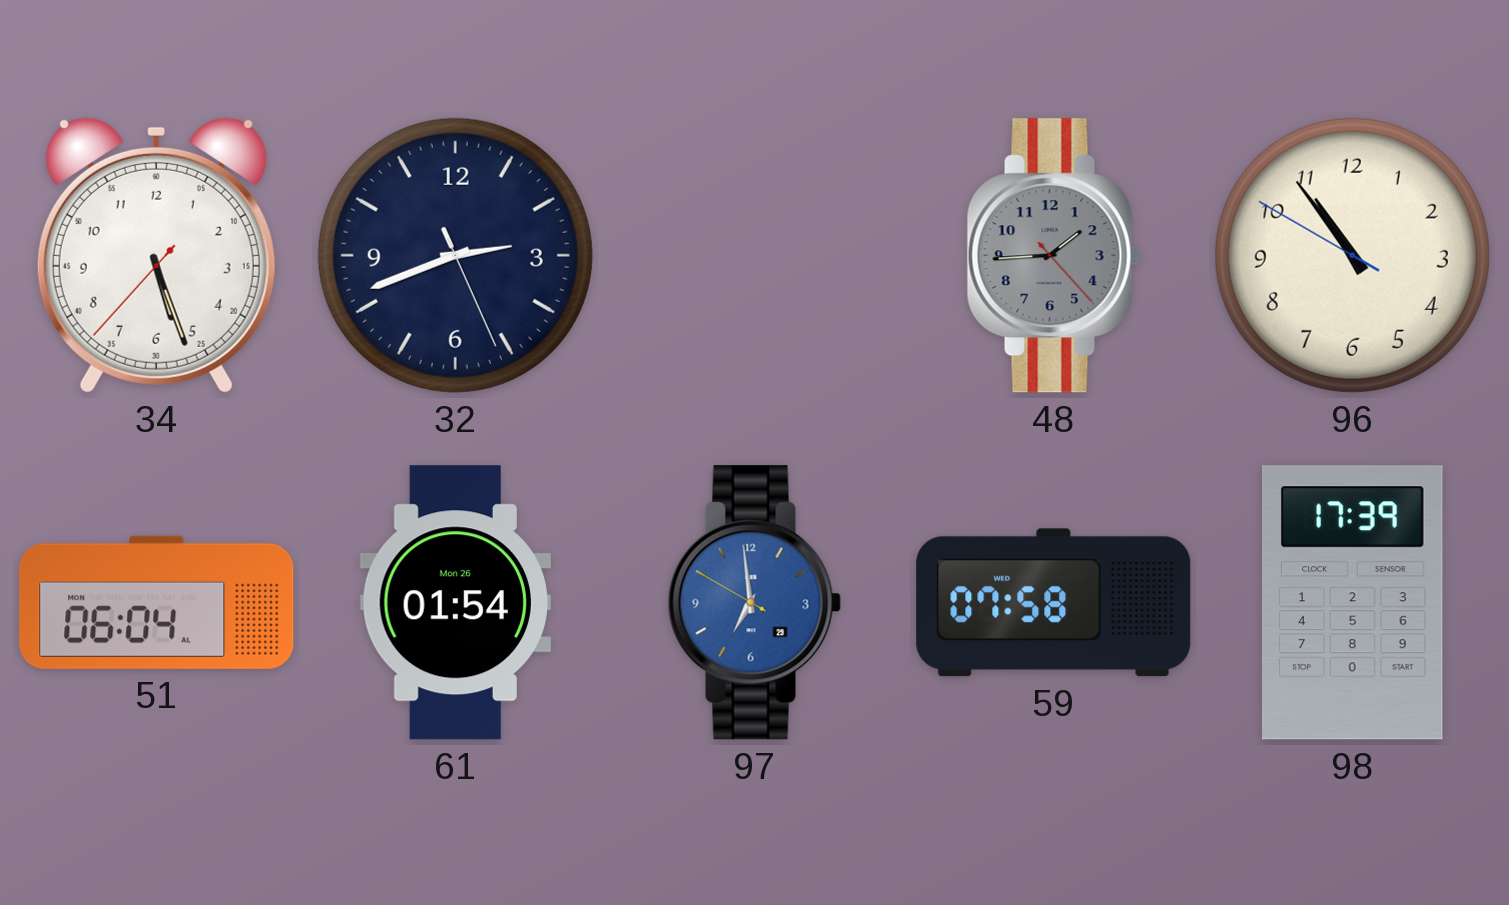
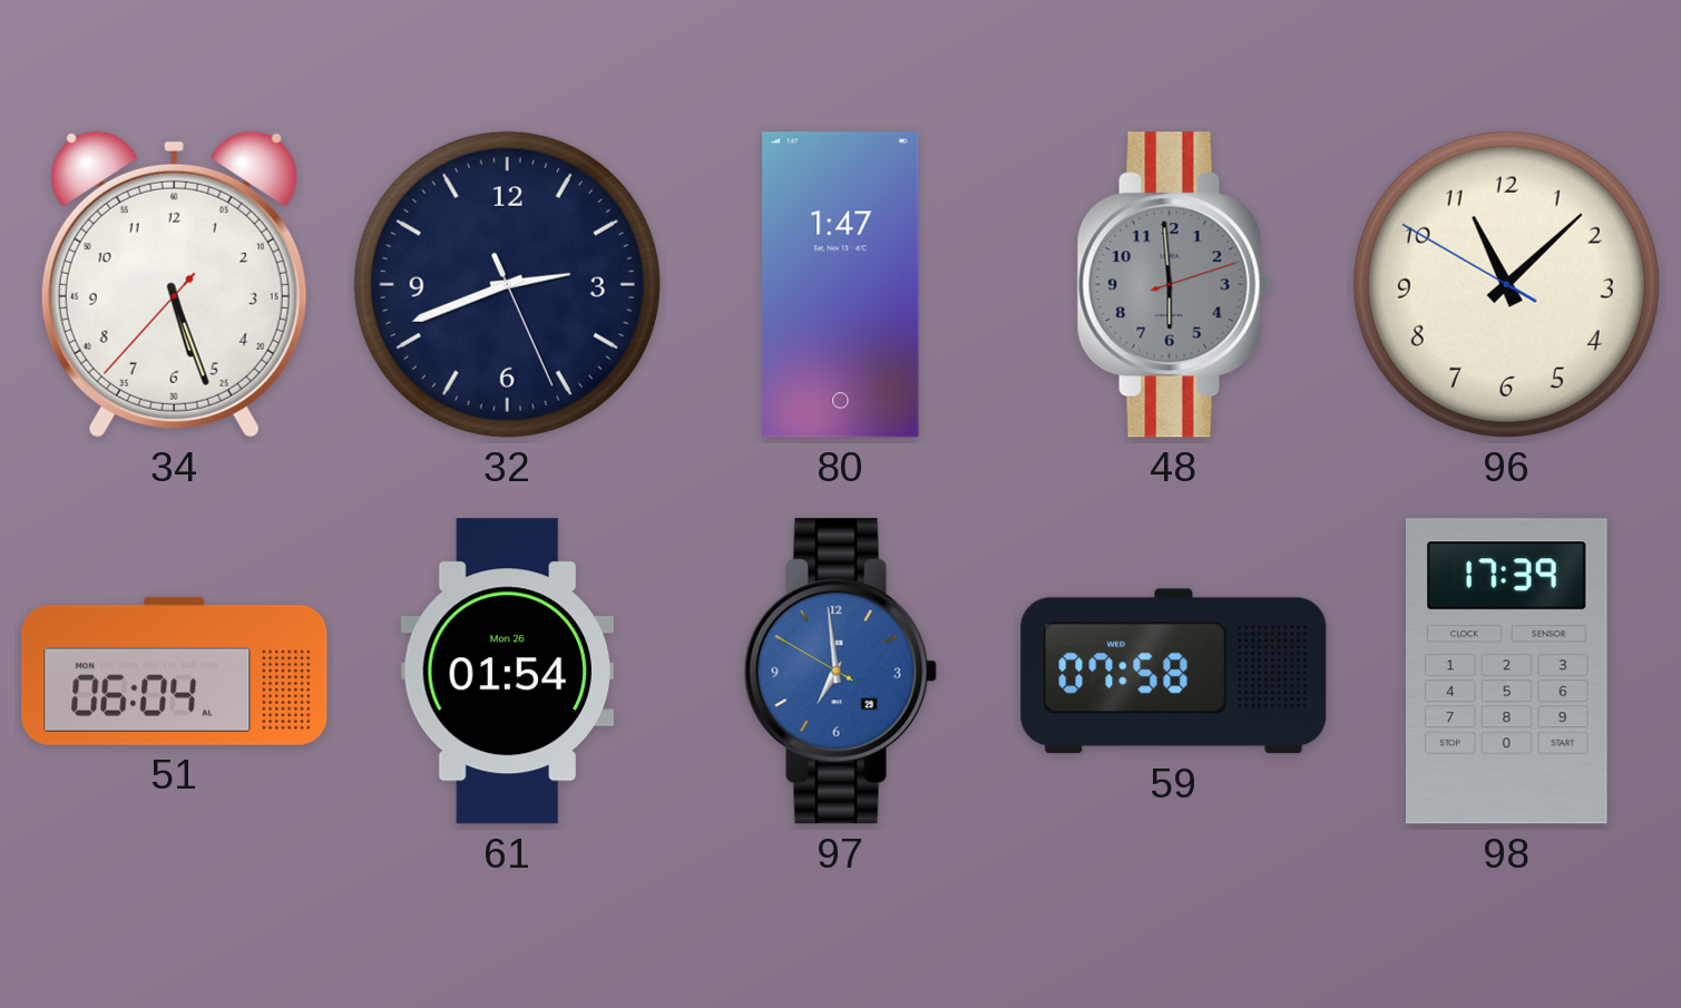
80: none -> 1:47
48: 1:44 -> 5:59
96: 10:53 -> 11:07
